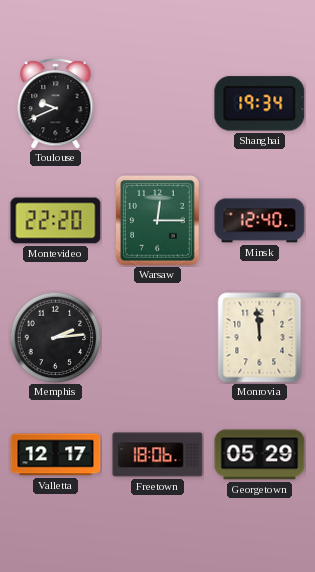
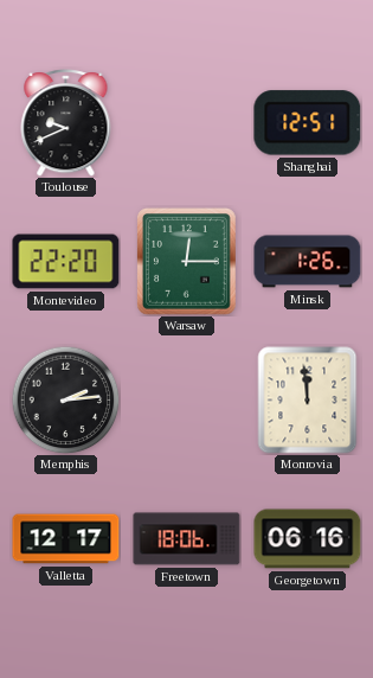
Shanghai: 19:34 -> 12:51
Minsk: 12:40 -> 1:26
Georgetown: 05:29 -> 06:16
